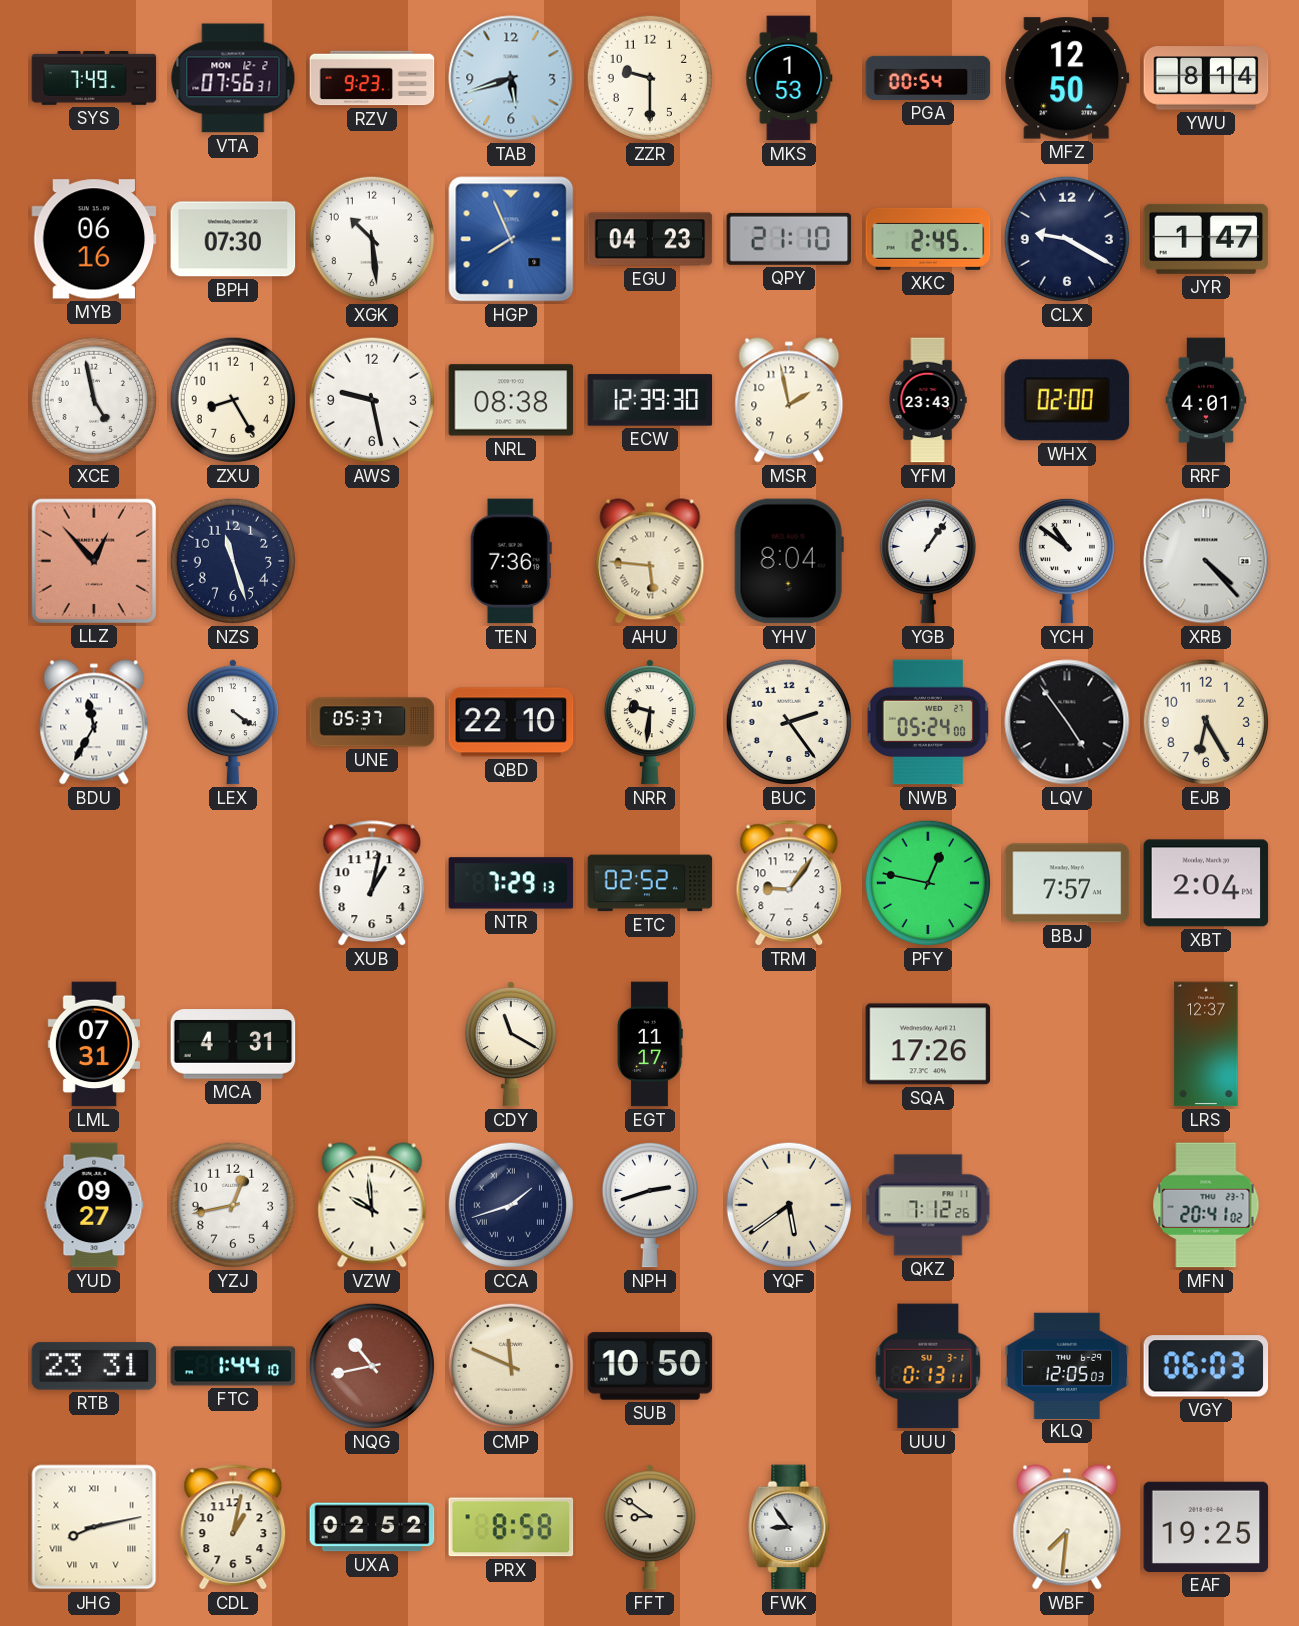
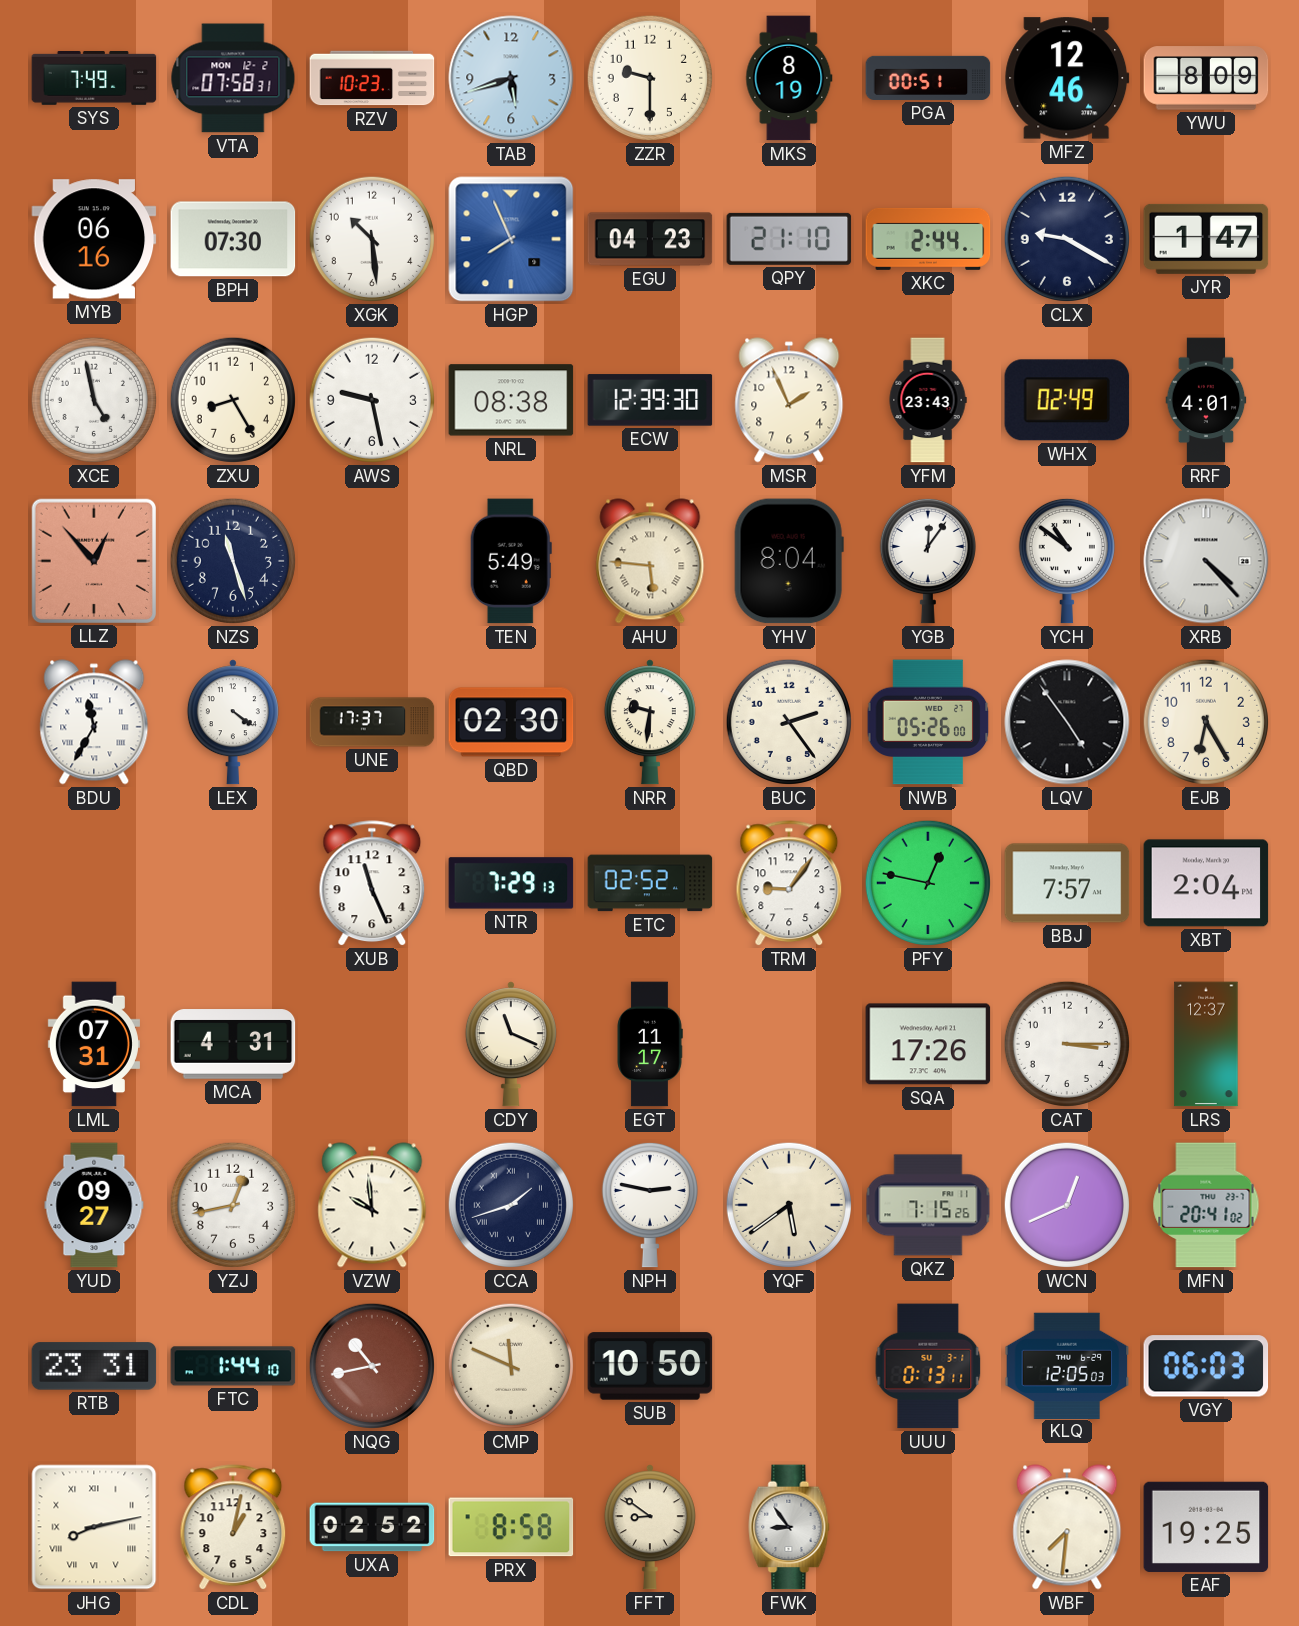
VTA: 07:56 -> 07:58
RZV: 9:23 -> 10:23
MKS: 1:53 -> 8:19
PGA: 00:54 -> 00:51
MFZ: 12:50 -> 12:46
YWU: 8:14 -> 8:09
XKC: 2:45 -> 2:44
MSR: 1:58 -> 1:56
WHX: 02:00 -> 02:49
TEN: 7:36 -> 5:49
YGB: 1:06 -> 12:06
UNE: 05:37 -> 17:37
QBD: 22:10 -> 02:30
NWB: 05:24 -> 05:26
XUB: 1:02 -> 11:26
CDY: 11:20 -> 11:19
CAT: none -> 3:15
NPH: 2:42 -> 2:47
QKZ: 7:12 -> 7:15
WCN: none -> 12:41
